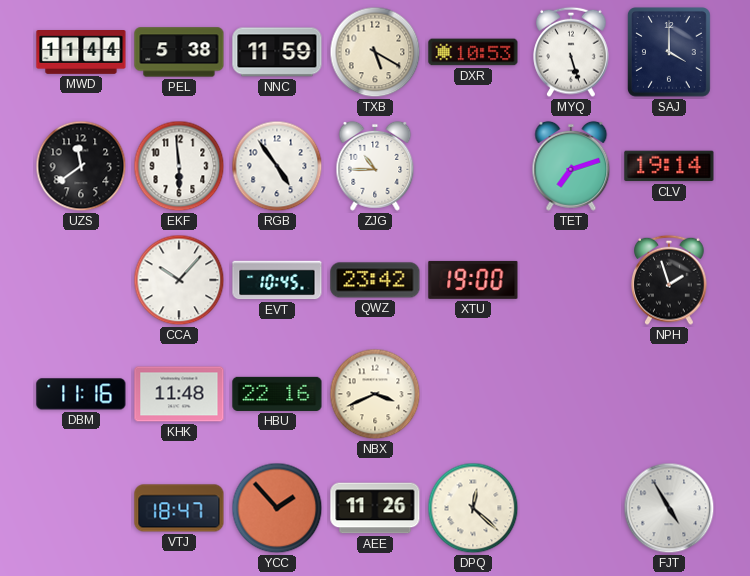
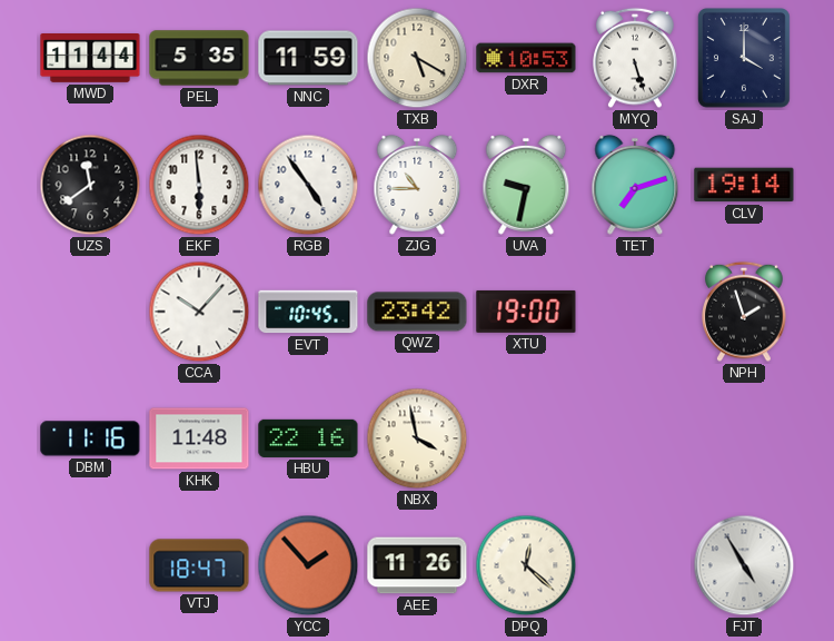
PEL: 5:38 -> 5:35
UVA: none -> 9:32
NBX: 3:41 -> 3:58
